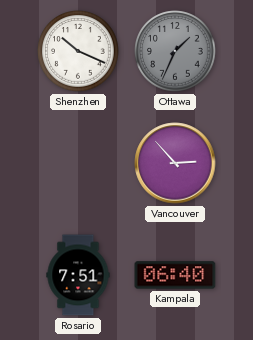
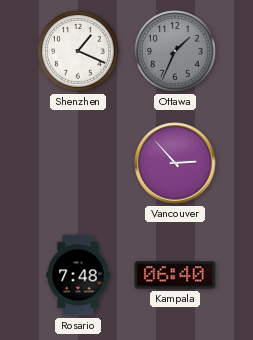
Shenzhen: 10:19 -> 1:19
Rosario: 7:51 -> 7:48
